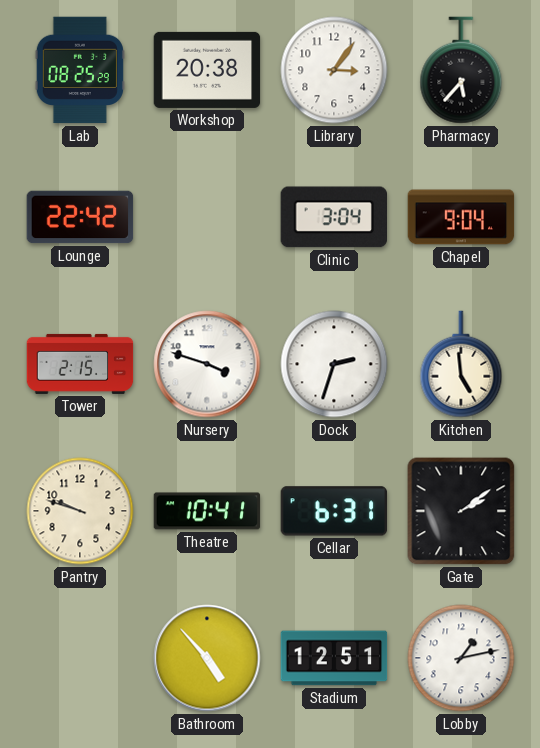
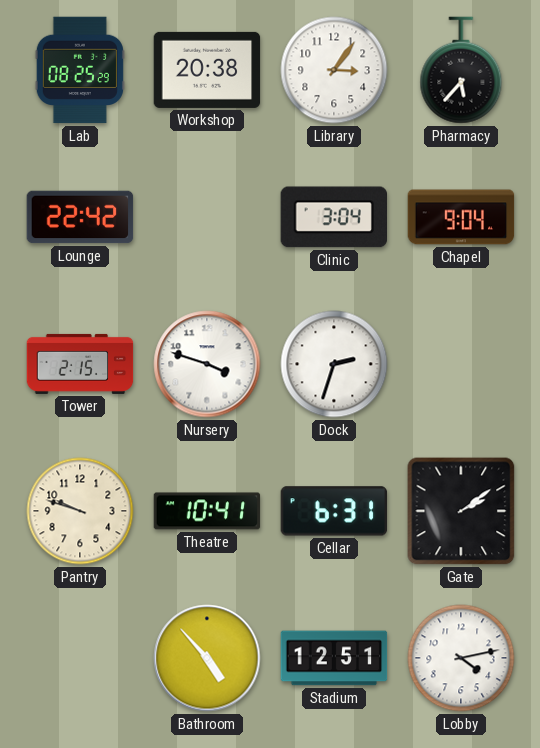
Kitchen: 4:59 -> none
Lobby: 1:13 -> 4:13
